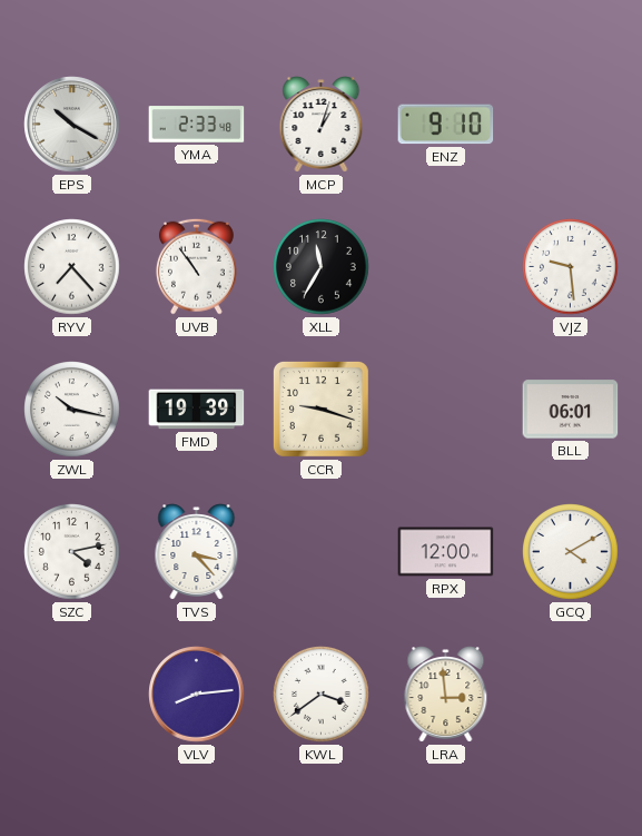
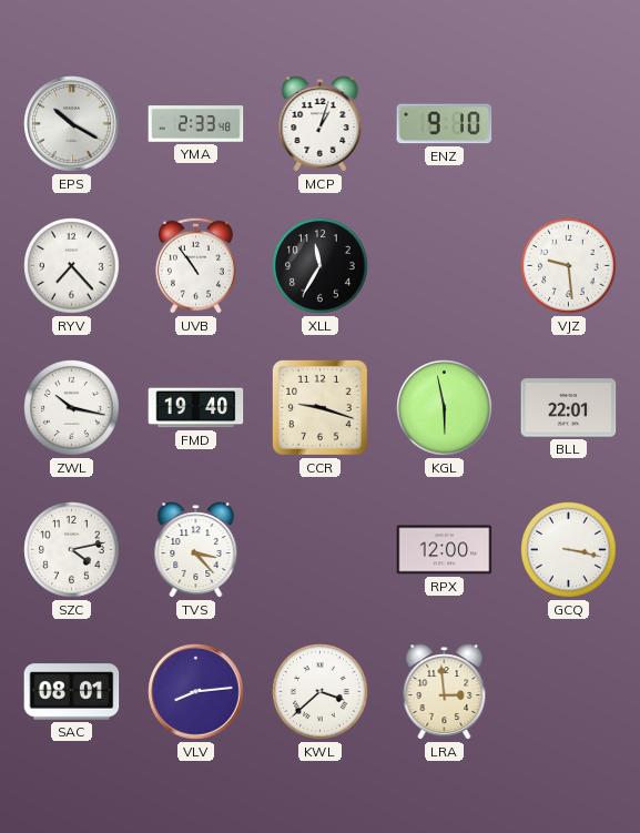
FMD: 19:39 -> 19:40
KGL: none -> 5:58
BLL: 06:01 -> 22:01
GCQ: 4:10 -> 3:17
SAC: none -> 08:01
KWL: 3:39 -> 3:38
